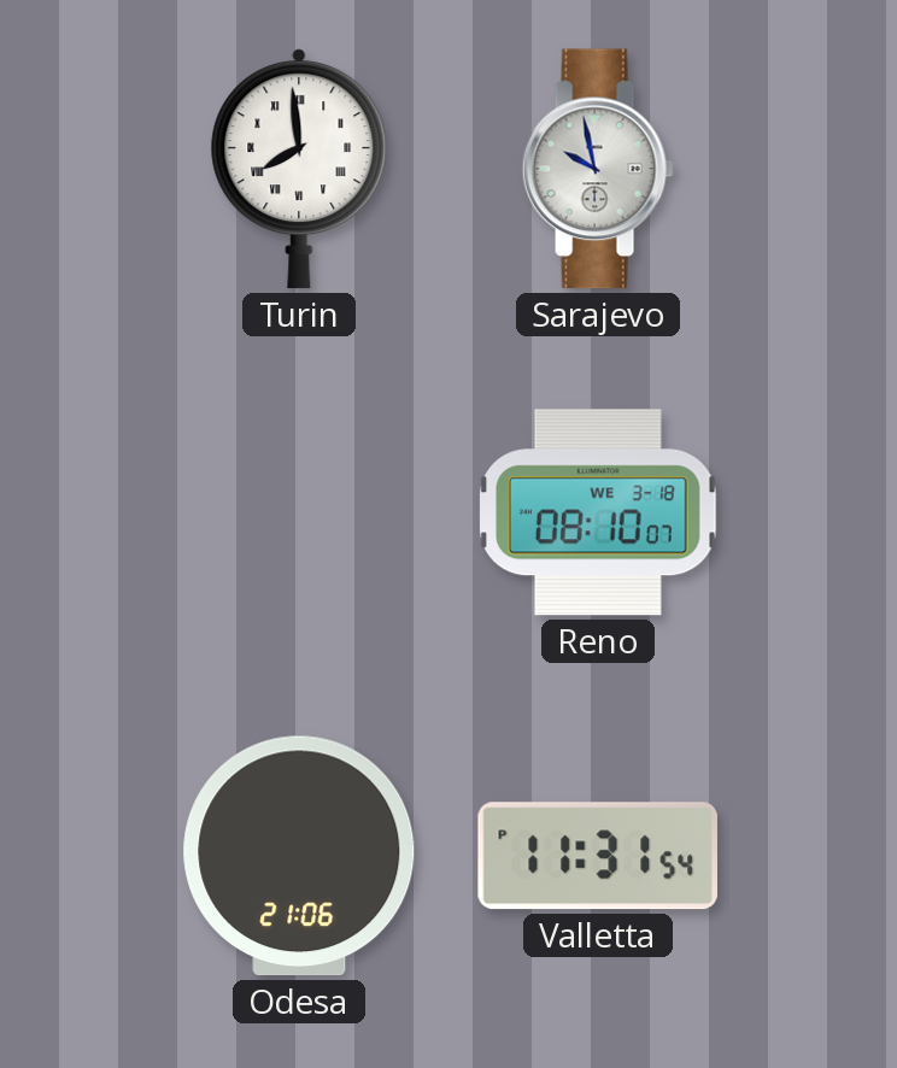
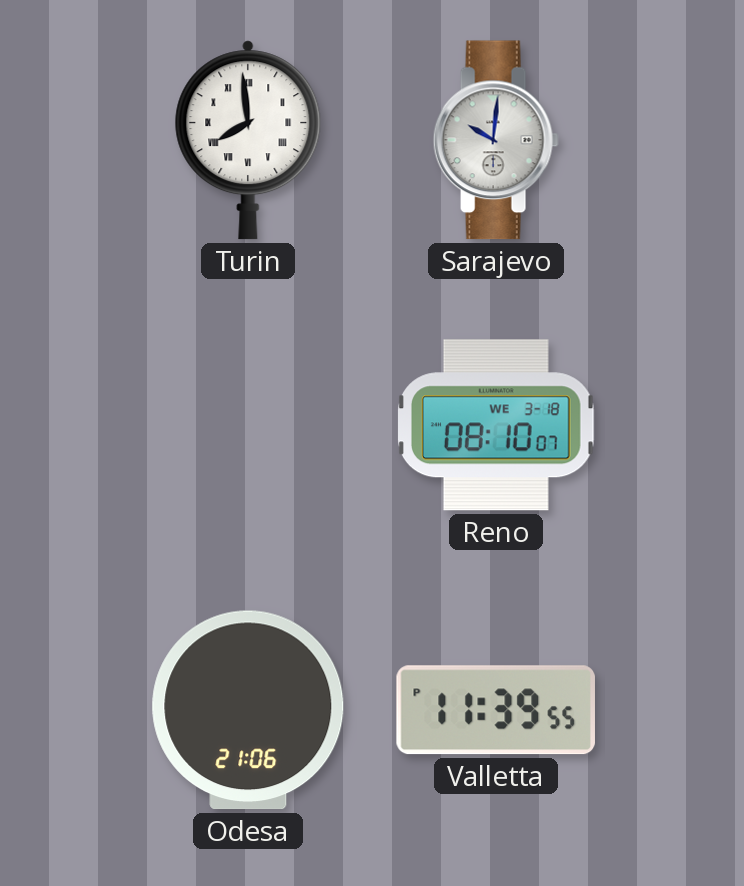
Sarajevo: 9:58 -> 10:01
Valletta: 11:31 -> 11:39
